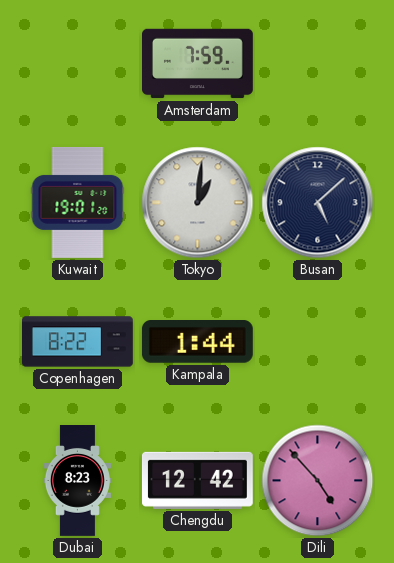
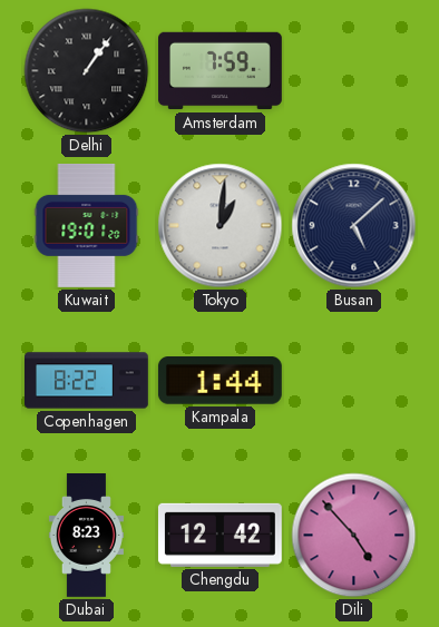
Delhi: none -> 1:06
